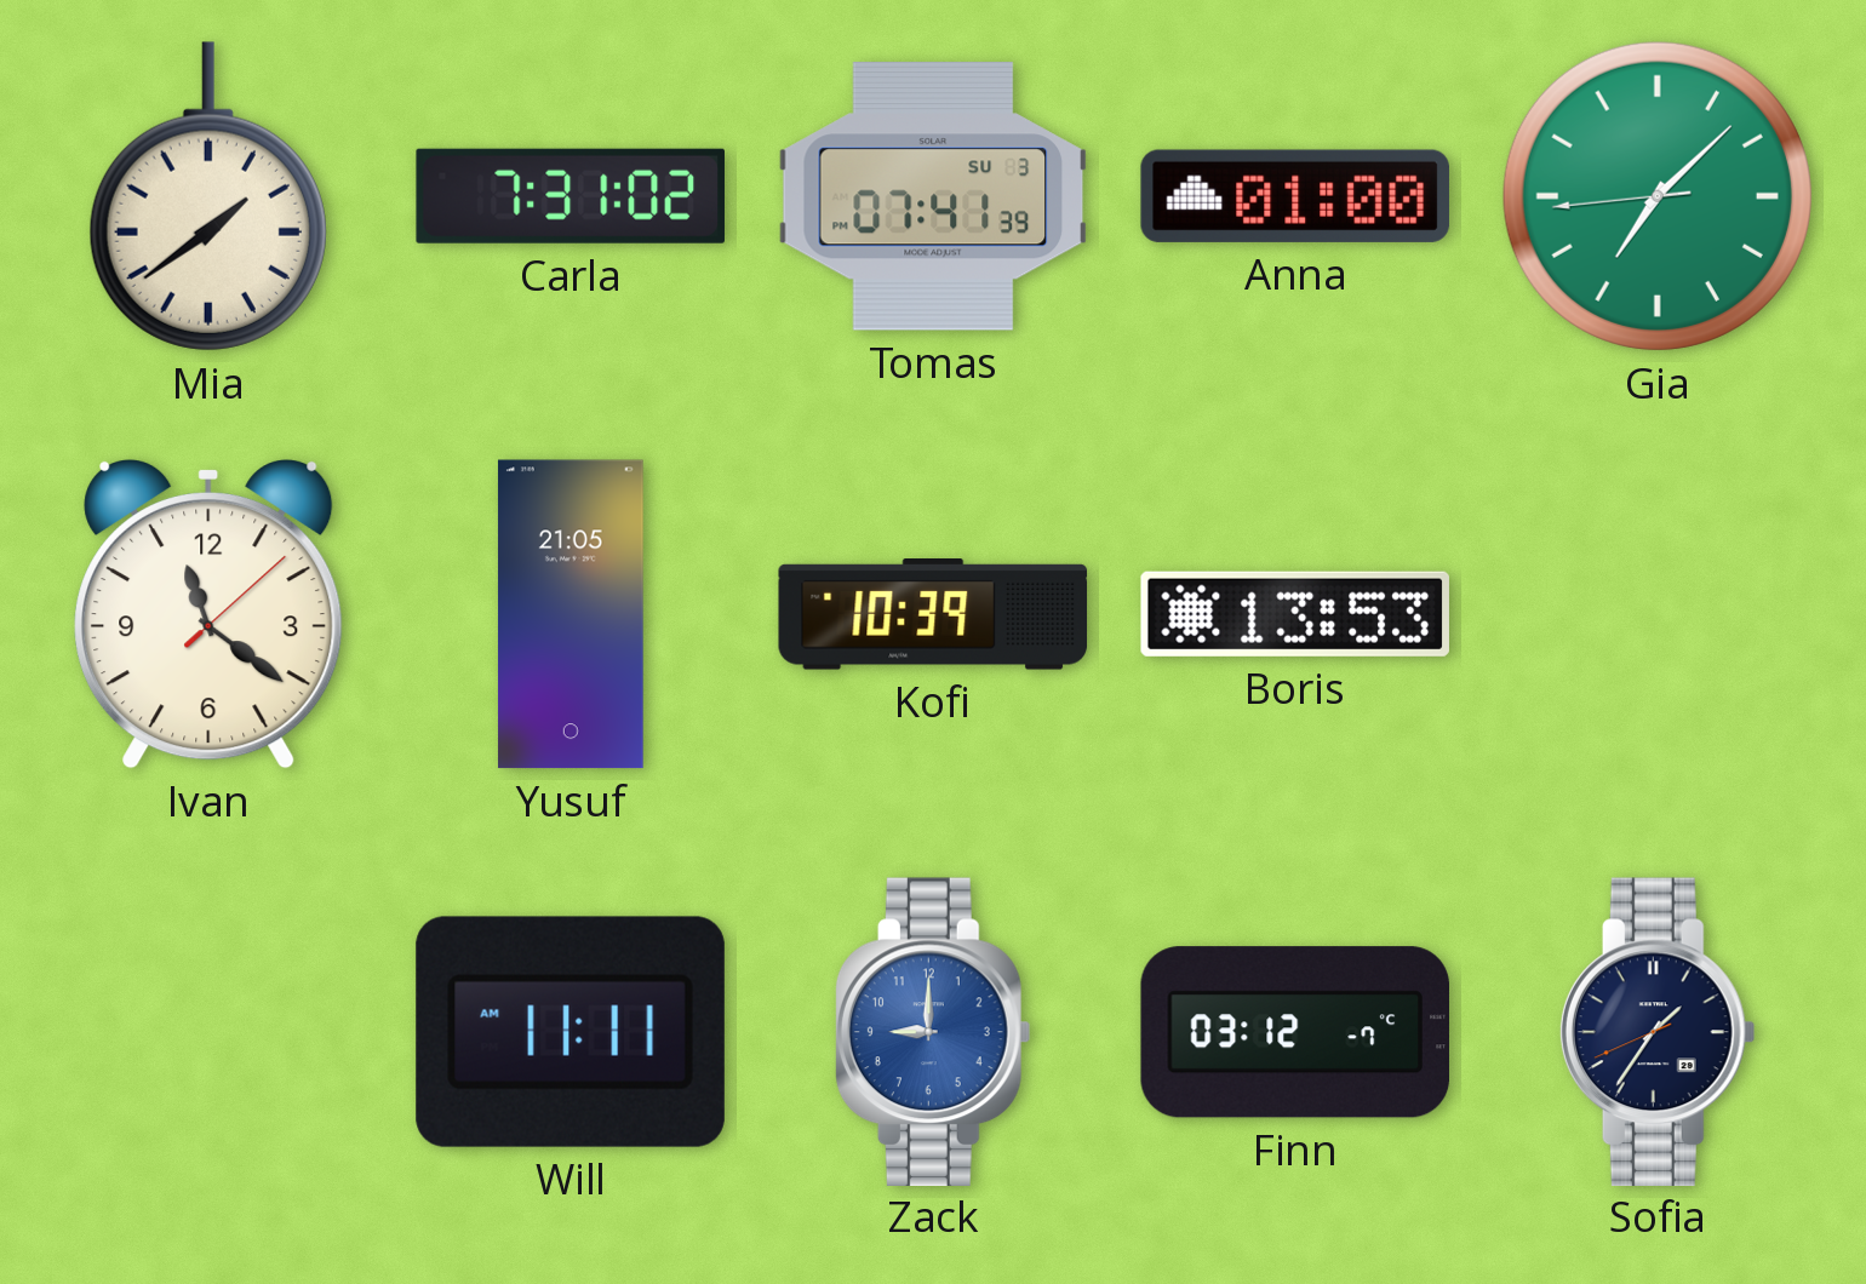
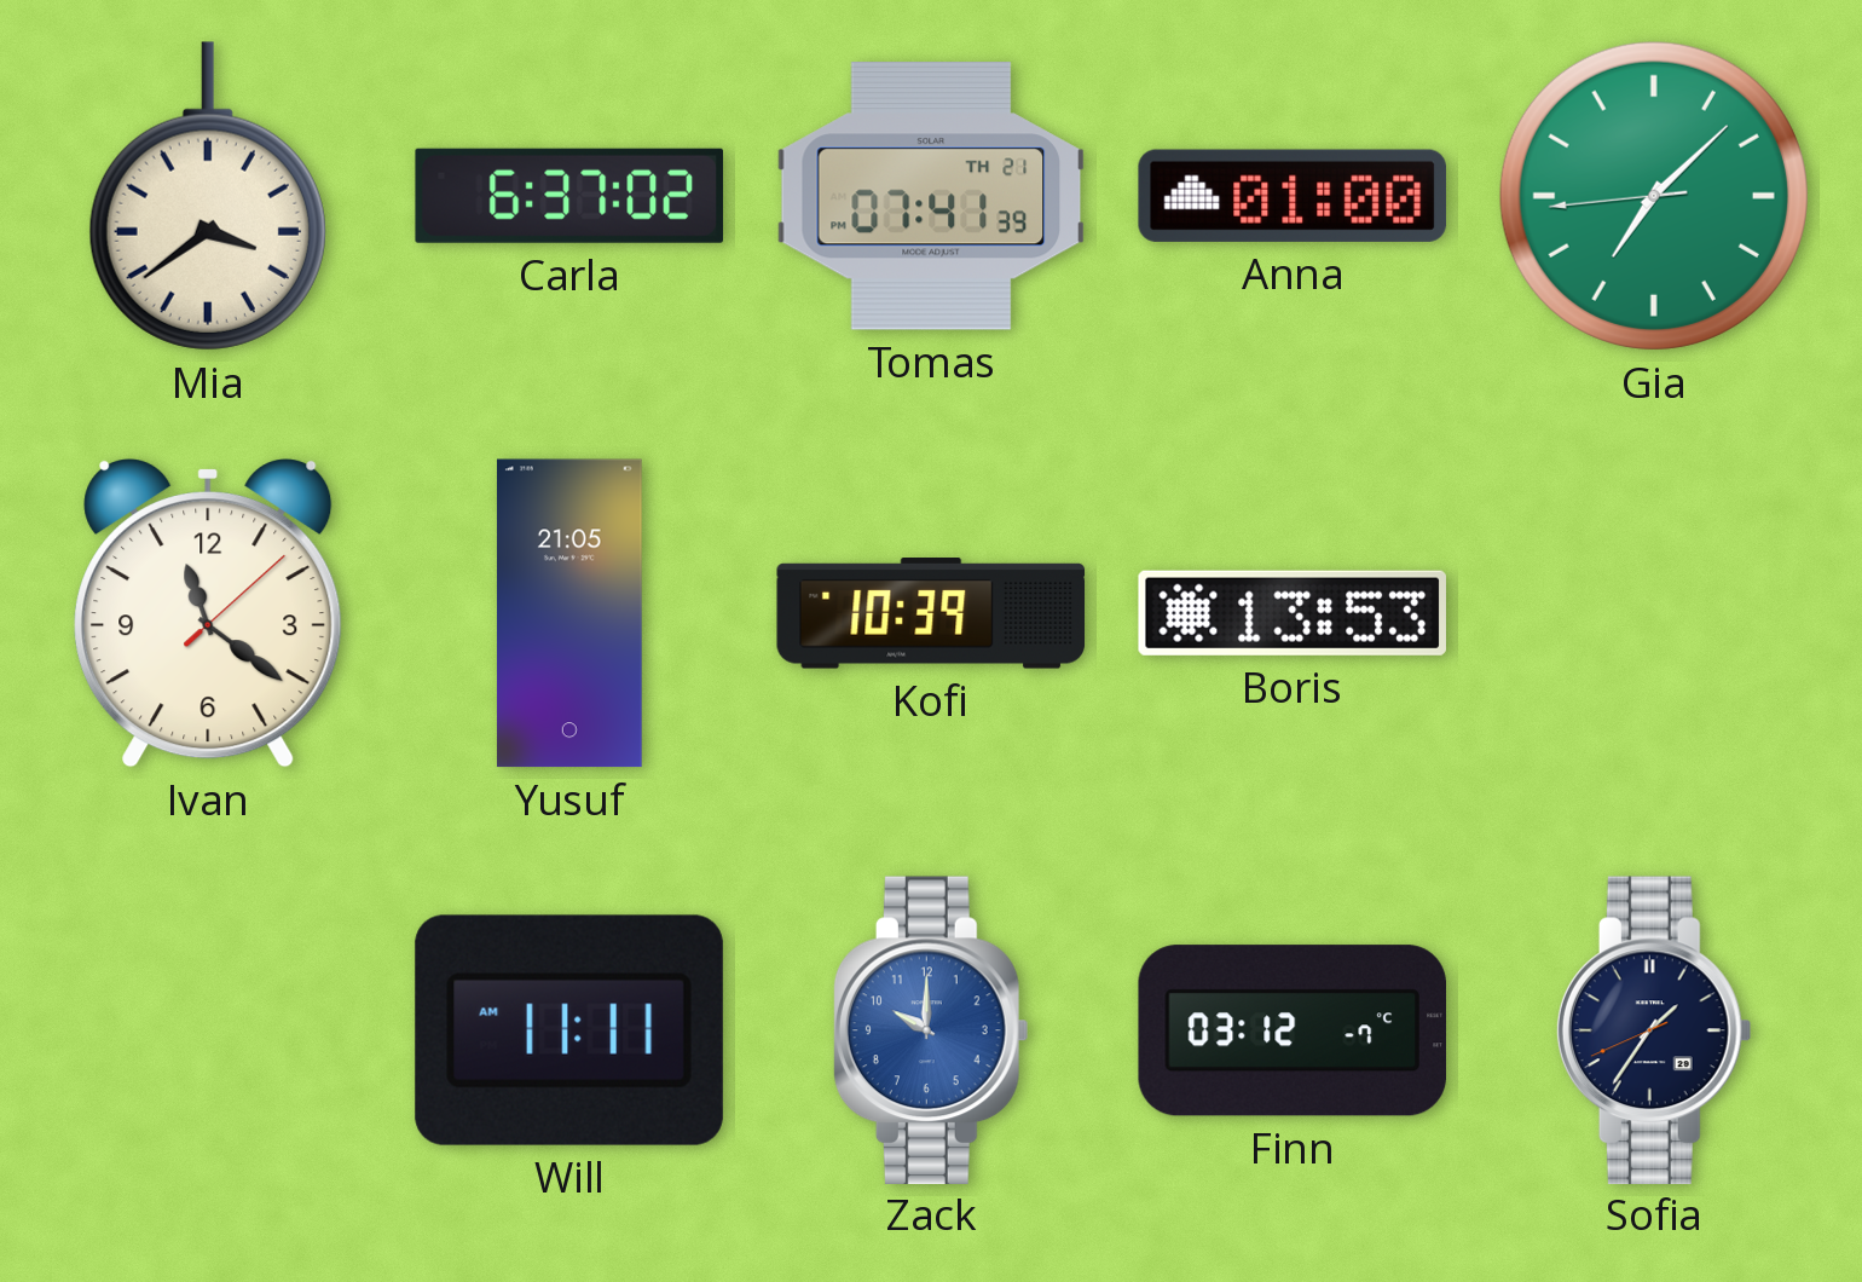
Mia: 1:39 -> 3:39
Carla: 7:31 -> 6:37
Tomas date: SU 3 -> TH 21
Zack: 9:00 -> 10:00
